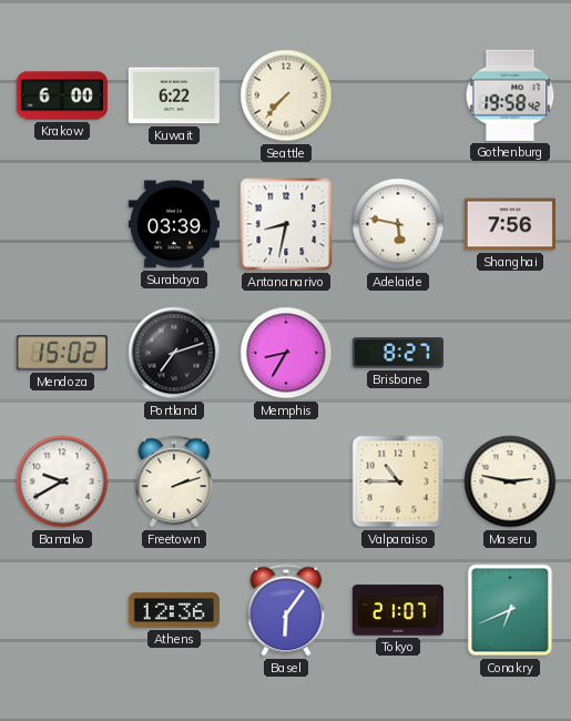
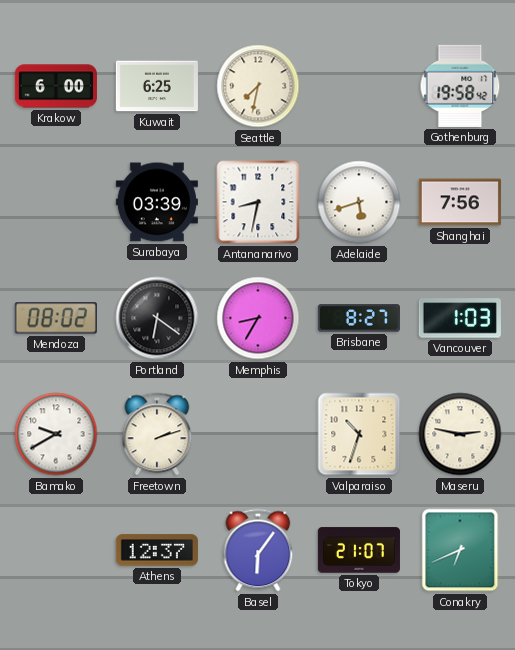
Kuwait: 6:22 -> 6:25
Seattle: 7:37 -> 7:32
Adelaide: 5:47 -> 5:42
Mendoza: 15:02 -> 08:02
Portland: 7:12 -> 6:21
Vancouver: none -> 1:03
Valparaiso: 10:45 -> 10:33
Athens: 12:36 -> 12:37
